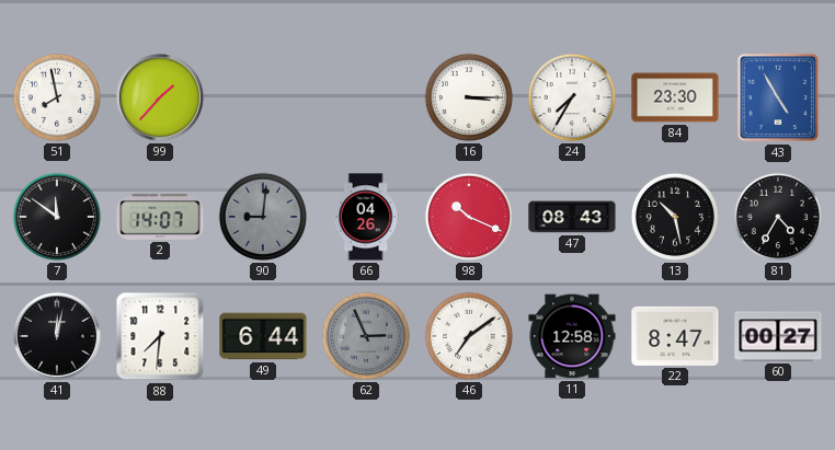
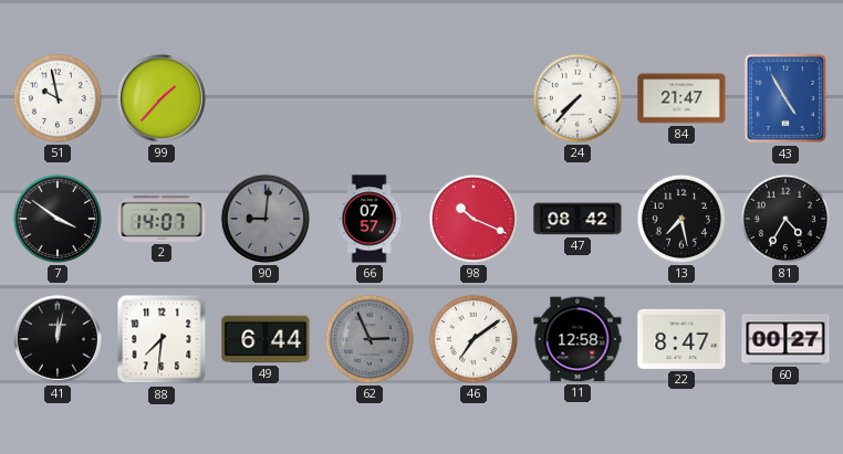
51: 7:58 -> 9:58
16: 3:15 -> none
24: 7:35 -> 7:37
84: 23:30 -> 21:47
7: 11:51 -> 3:51
66: 04:26 -> 07:57
47: 08:43 -> 08:42
13: 10:28 -> 7:28
